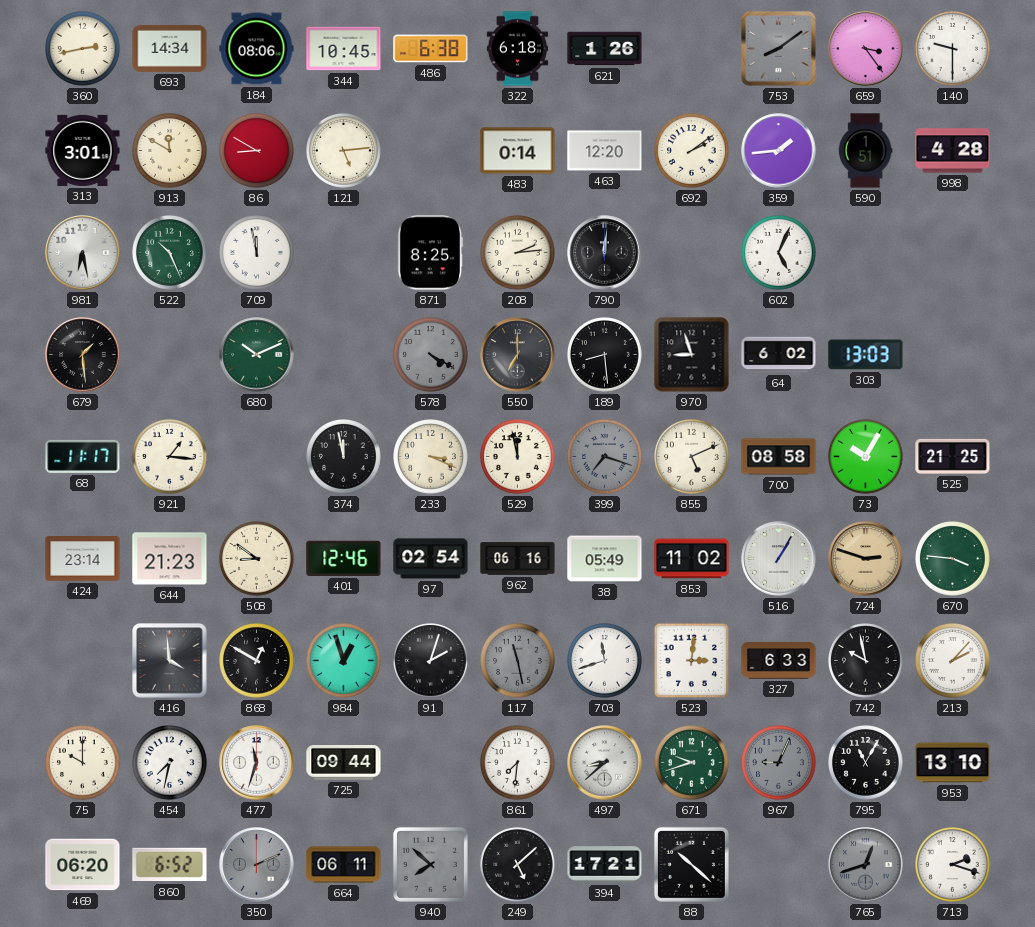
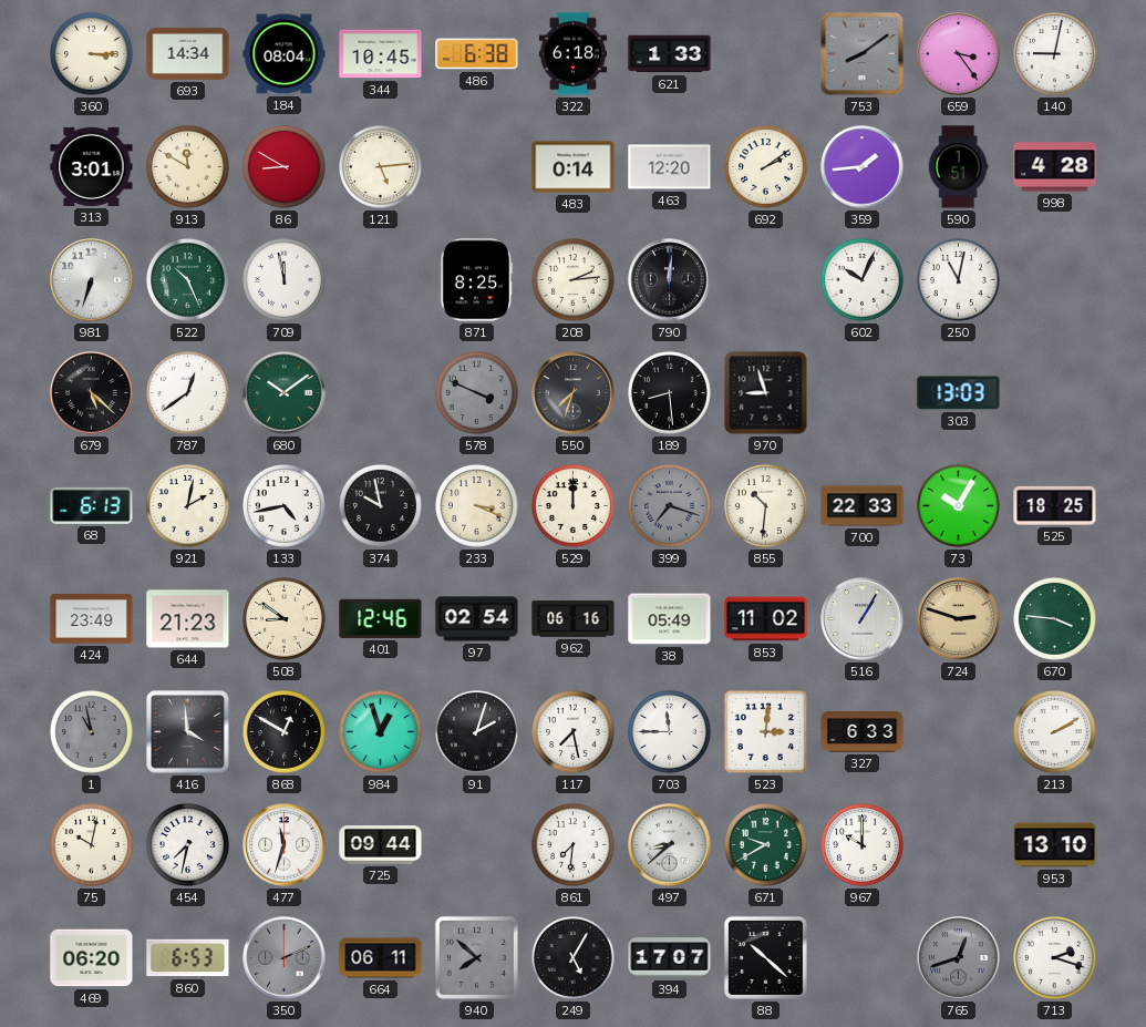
360: 2:43 -> 3:15
184: 08:06 -> 08:04
621: 1:26 -> 1:33
140: 9:30 -> 9:02
981: 6:28 -> 6:33
602: 5:04 -> 10:04
250: none -> 11:02
679: 1:29 -> 5:22
787: none -> 12:39
680: 10:11 -> 10:09
578: 4:20 -> 3:49
550: 7:00 -> 7:33
64: 6:02 -> none
68: 11:17 -> 6:13
921: 1:16 -> 2:02
133: none -> 4:43
374: 11:58 -> 9:58
529: 11:58 -> 12:00
855: 5:11 -> 10:31
700: 08:58 -> 22:33
525: 21:25 -> 18:25
424: 23:14 -> 23:49
1: none -> 10:58
117: 11:28 -> 7:28
117 dial: grey -> white
703: 11:42 -> 11:45
742: 9:58 -> none
213: 2:07 -> 2:10
75: 10:00 -> 10:02
671: 9:42 -> 9:40
967: 9:04 -> 10:00
967 dial: grey -> white
795: 11:05 -> none
860: 6:52 -> 6:53
249: 5:08 -> 5:05
394: 17:21 -> 17:07
